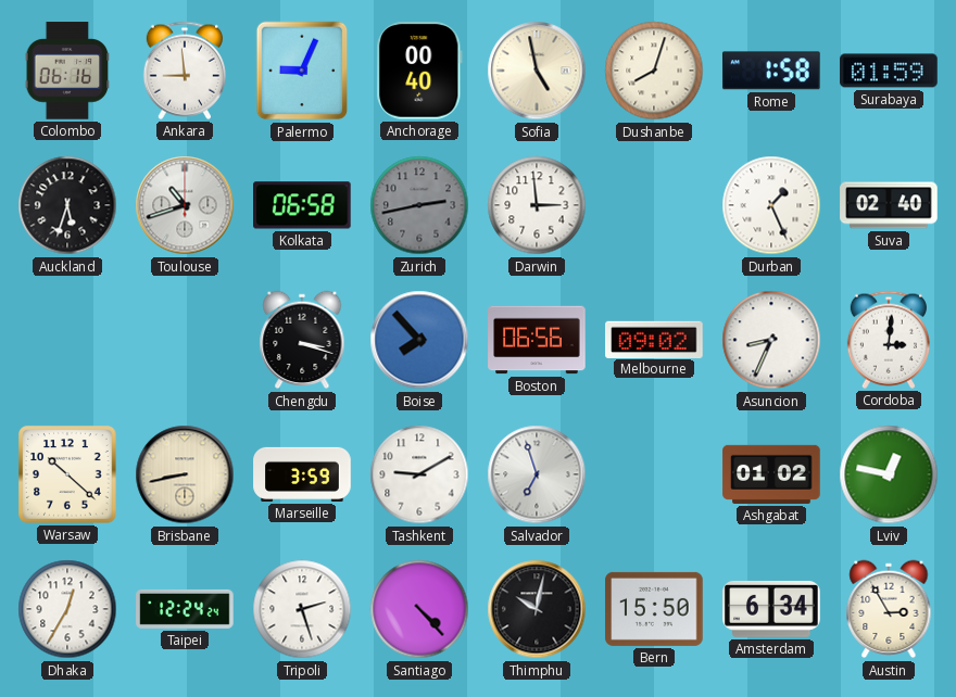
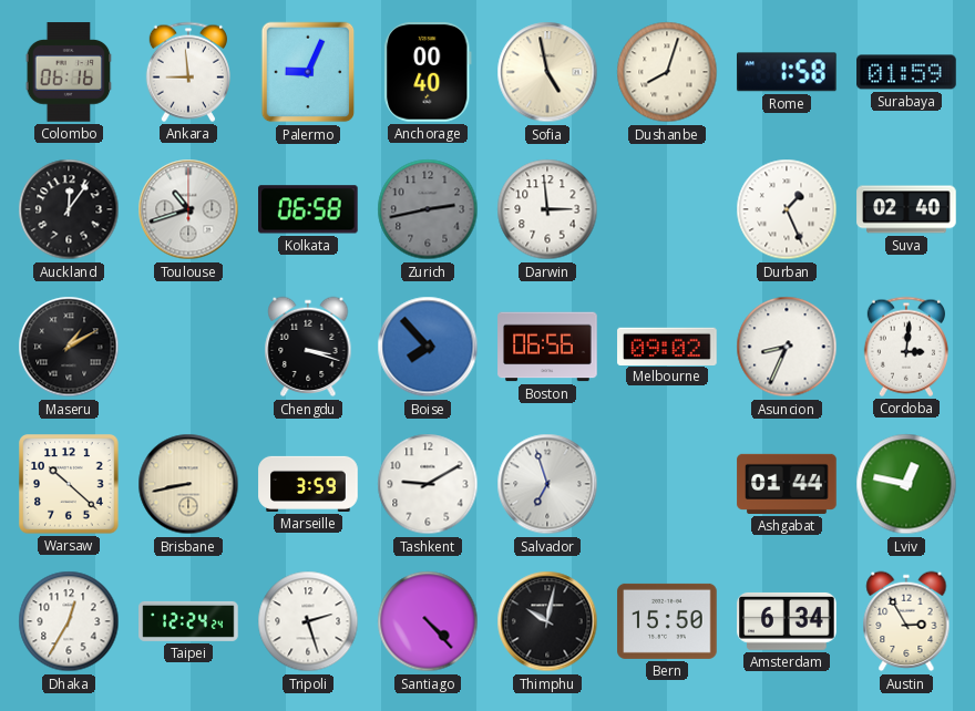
Auckland: 5:33 -> 12:06
Maseru: none -> 1:10
Ashgabat: 01:02 -> 01:44
